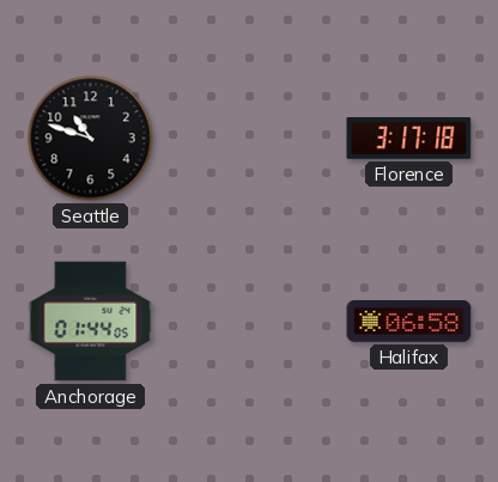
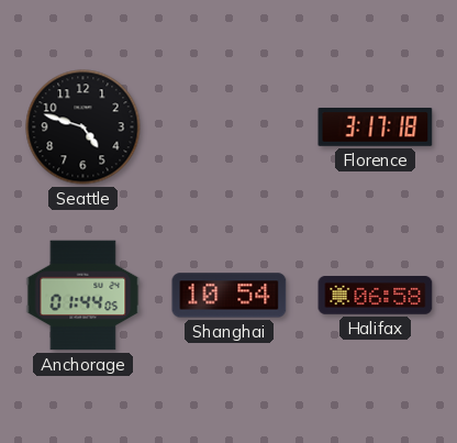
Seattle: 10:48 -> 4:48
Shanghai: none -> 10:54
